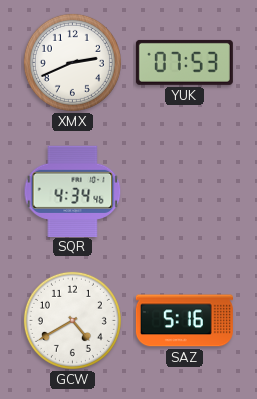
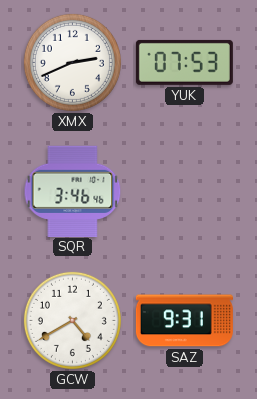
SQR: 4:34 -> 3:46
SAZ: 5:16 -> 9:31
